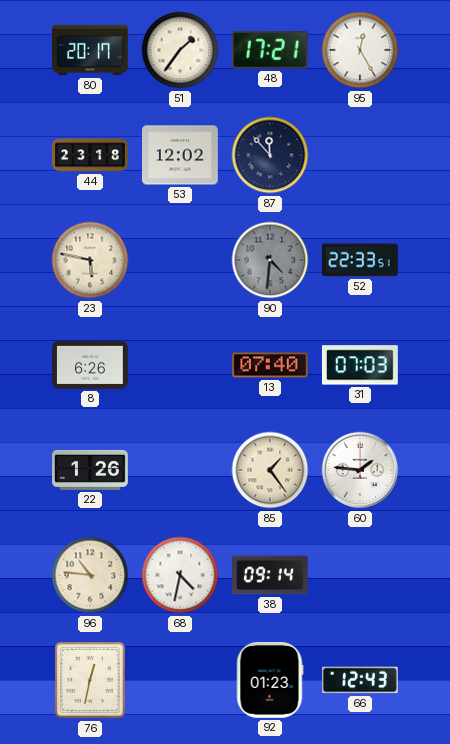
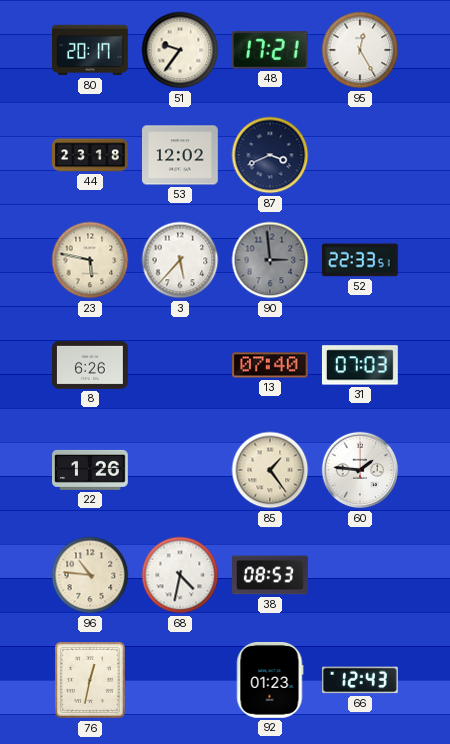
51: 1:36 -> 9:36
87: 11:53 -> 3:41
3: none -> 5:37
90: 4:31 -> 2:59
38: 09:14 -> 08:53
